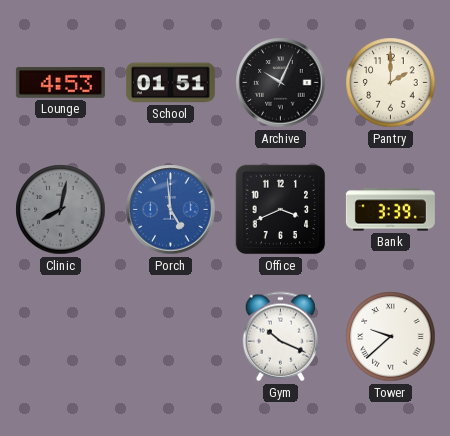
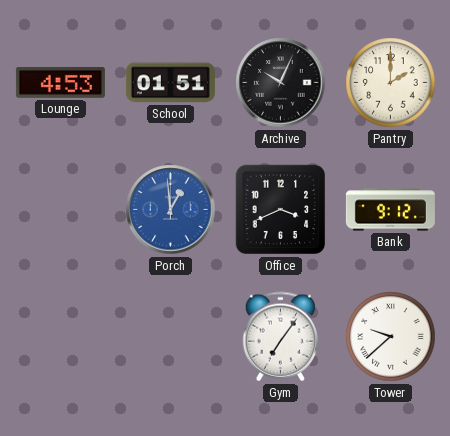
Clinic: 8:02 -> none
Porch: 4:59 -> 12:59
Bank: 3:39 -> 9:12
Gym: 10:19 -> 7:06
